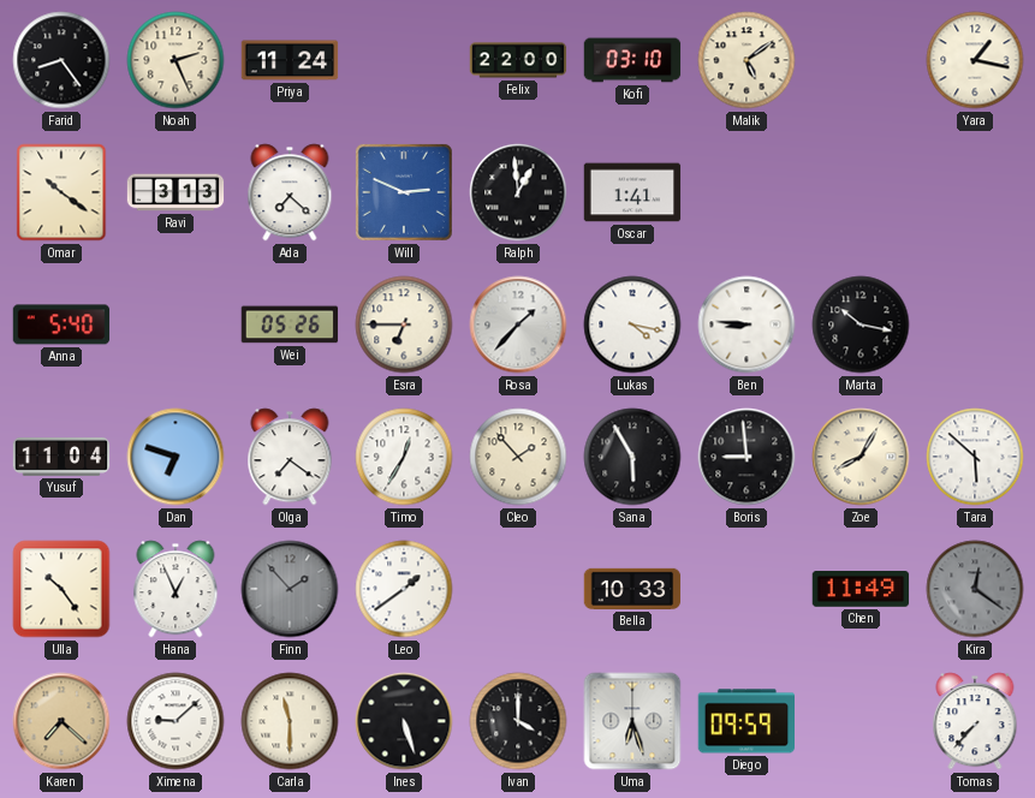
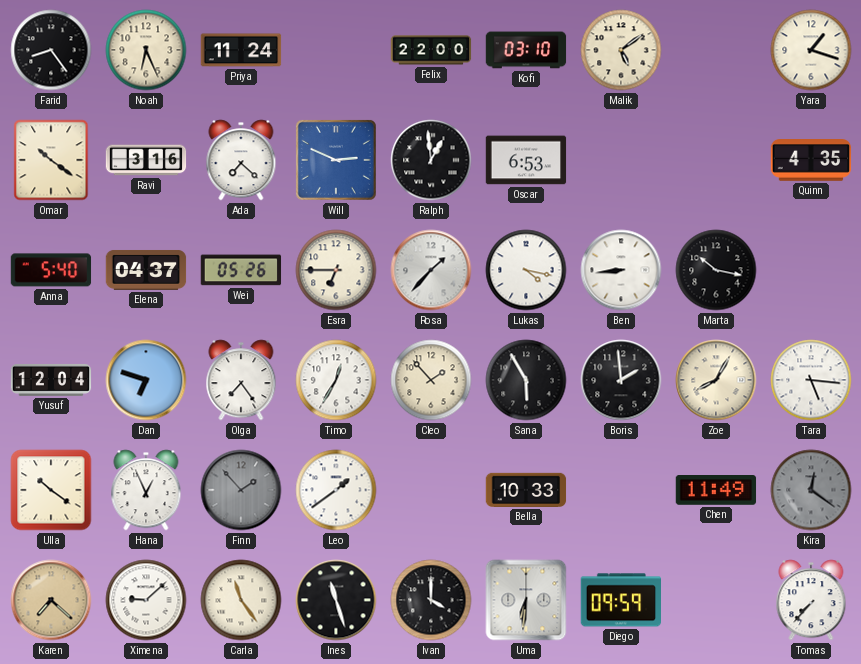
Noah: 2:26 -> 6:26
Yara: 1:17 -> 1:18
Ravi: 3:13 -> 3:16
Oscar: 1:41 -> 6:53
Quinn: none -> 4:35
Elena: none -> 04:37
Ben: 8:46 -> 8:44
Yusuf: 11:04 -> 12:04
Olga: 7:21 -> 7:24
Boris: 8:59 -> 1:59
Tara: 5:52 -> 5:16
Ulla: 10:24 -> 10:21
Carla: 11:30 -> 11:24
Ines: 5:27 -> 11:27
Uma: 6:27 -> 6:31
